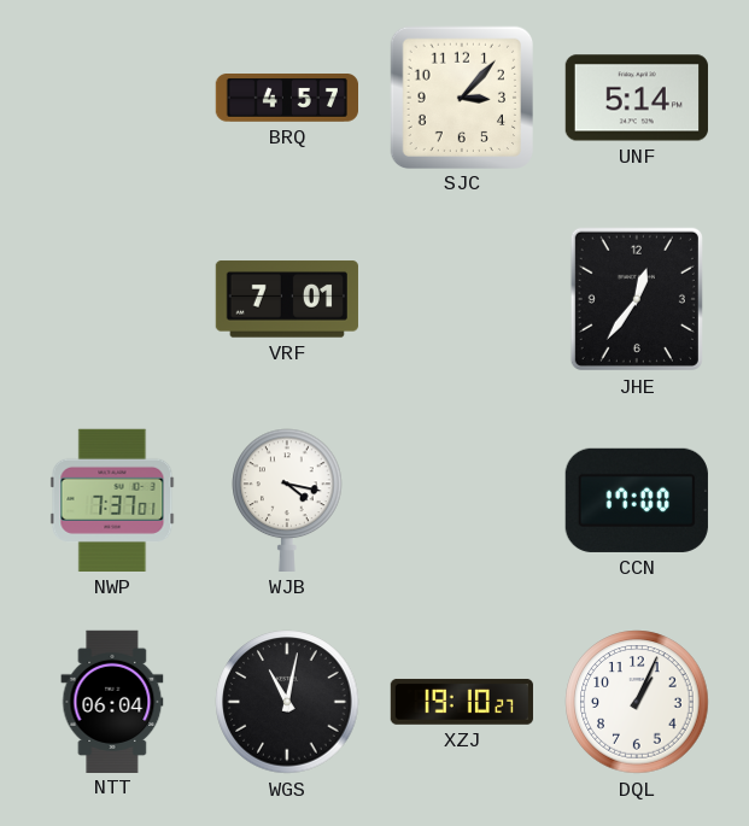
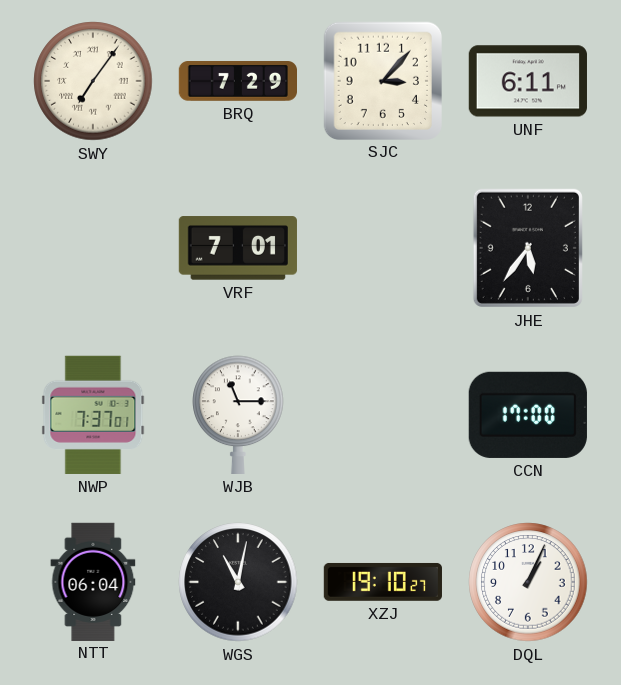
SWY: none -> 7:06
BRQ: 4:57 -> 7:29
UNF: 5:14 -> 6:11
JHE: 12:36 -> 5:36
WJB: 4:17 -> 11:15
